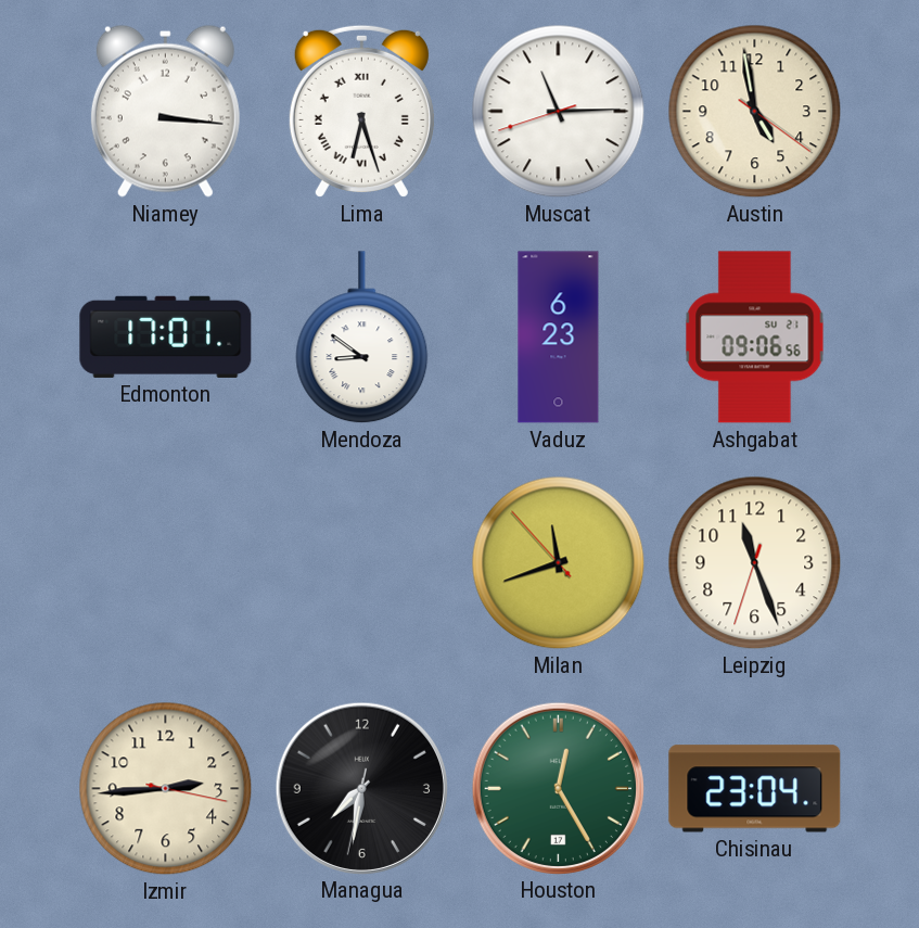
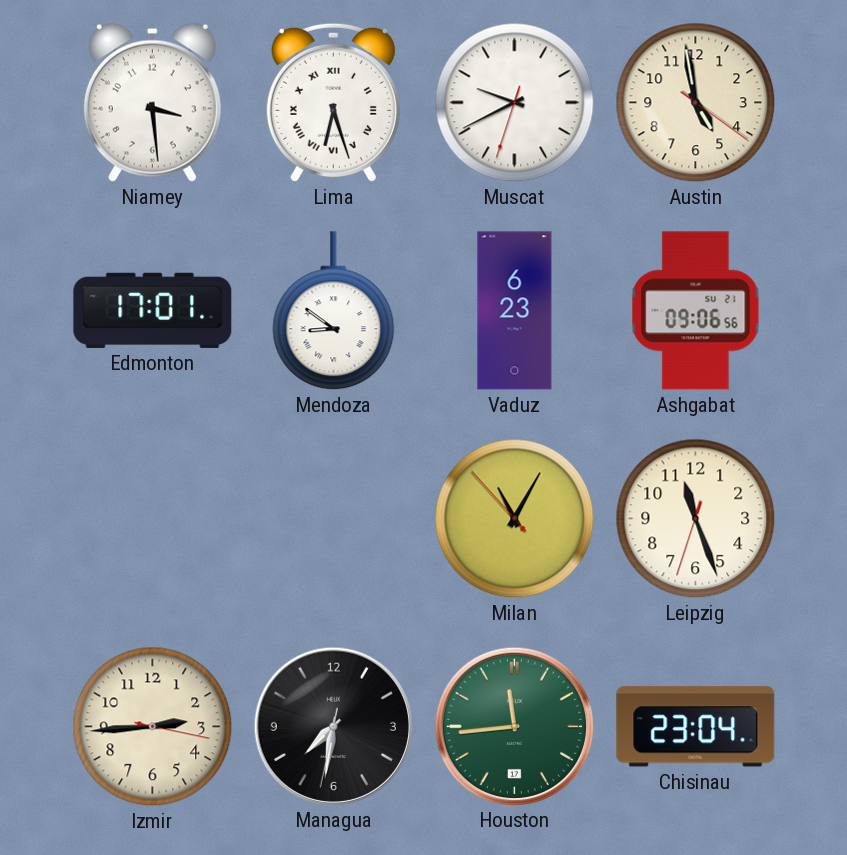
Niamey: 3:16 -> 3:29
Muscat: 11:14 -> 9:40
Milan: 11:41 -> 11:04
Houston: 12:25 -> 11:44
